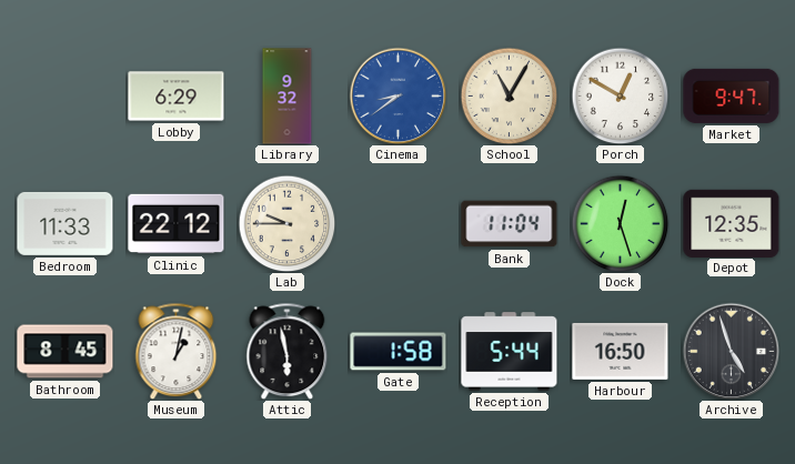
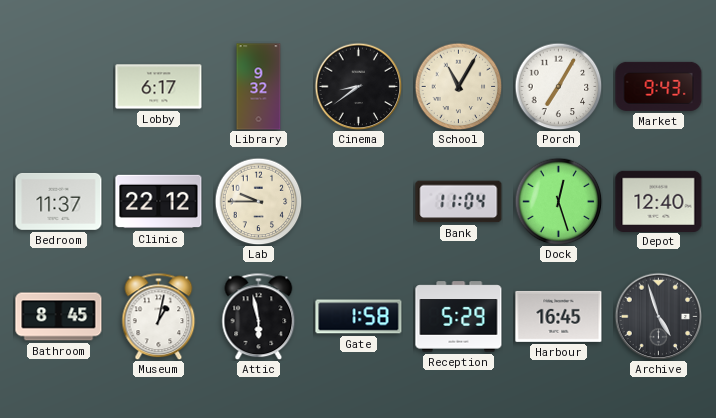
Lobby: 6:29 -> 6:17
Cinema dial: blue -> black
Porch: 12:50 -> 7:05
Market: 9:47 -> 9:43
Bedroom: 11:33 -> 11:37
Depot: 12:35 -> 12:40
Reception: 5:44 -> 5:29
Harbour: 16:50 -> 16:45
